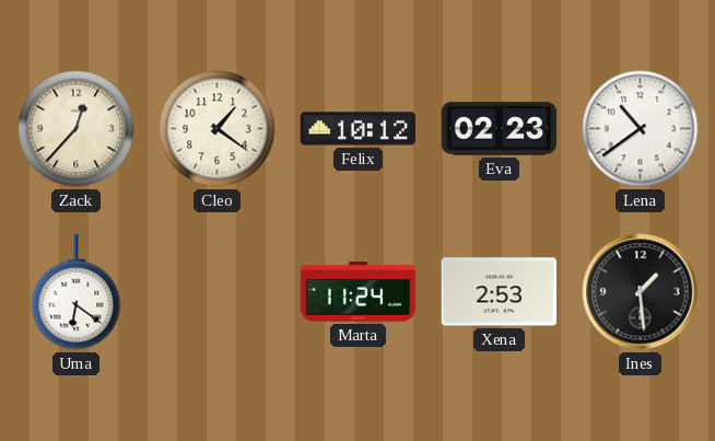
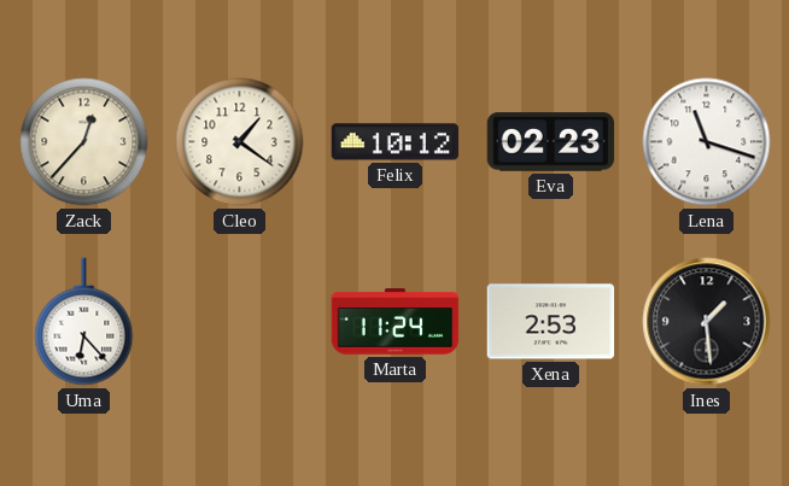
Lena: 10:39 -> 11:18
Uma: 6:21 -> 6:23
